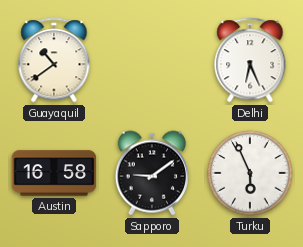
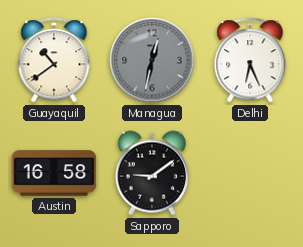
Managua: none -> 12:32
Turku: 5:56 -> none
